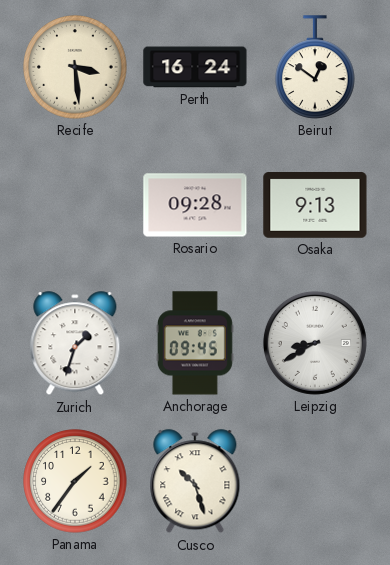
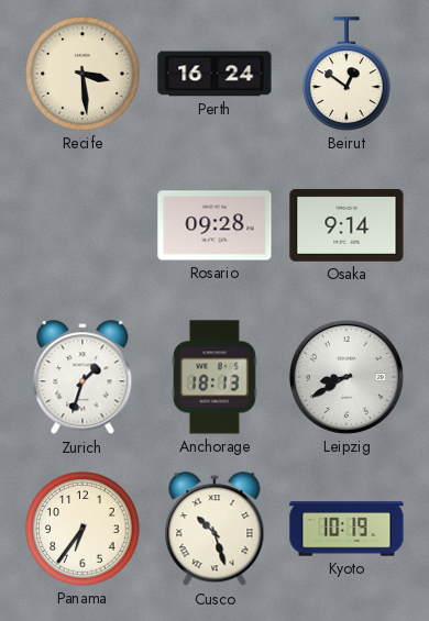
Osaka: 9:13 -> 9:14
Anchorage: 09:45 -> 18:13
Panama: 1:36 -> 6:36
Kyoto: none -> 10:19
